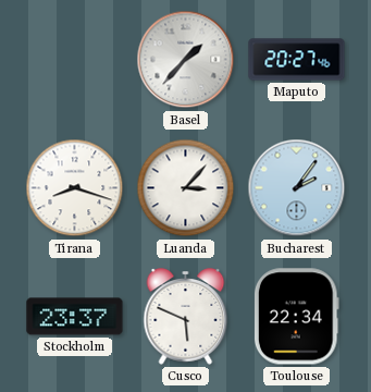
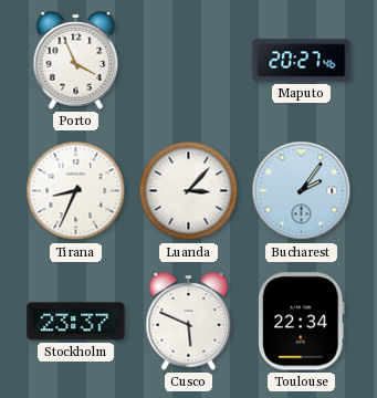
Porto: none -> 3:56
Basel: 1:37 -> none
Tirana: 8:18 -> 8:34
